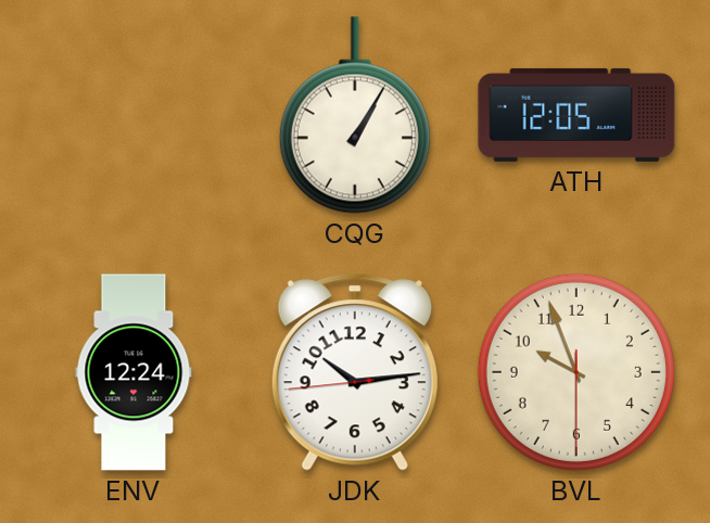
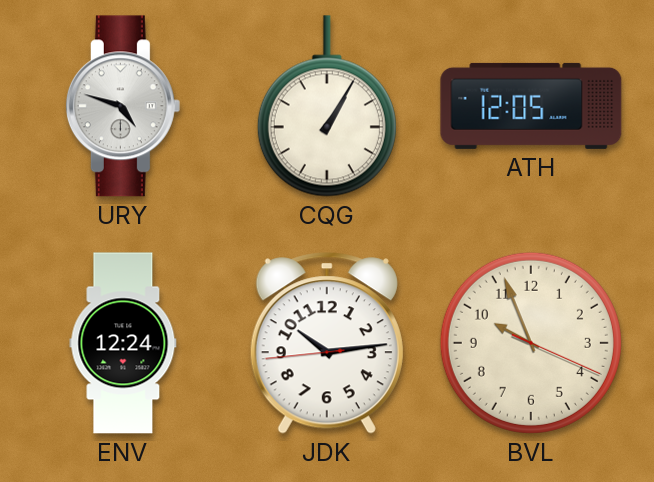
URY: none -> 4:48
BVL: 9:56:30 -> 9:56:19
